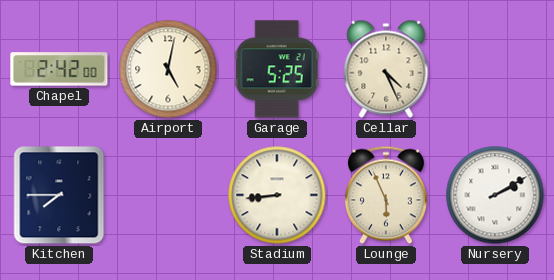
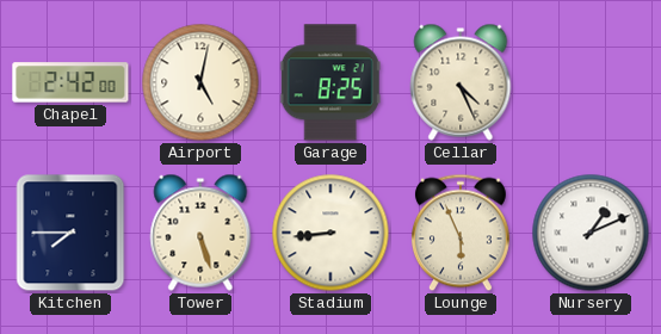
Garage: 5:25 -> 8:25
Tower: none -> 5:27
Nursery: 2:10 -> 1:11
